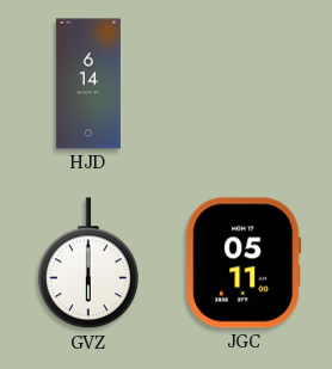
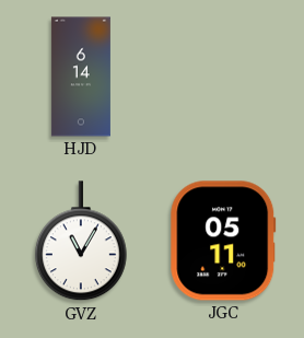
GVZ: 6:00 -> 11:05
